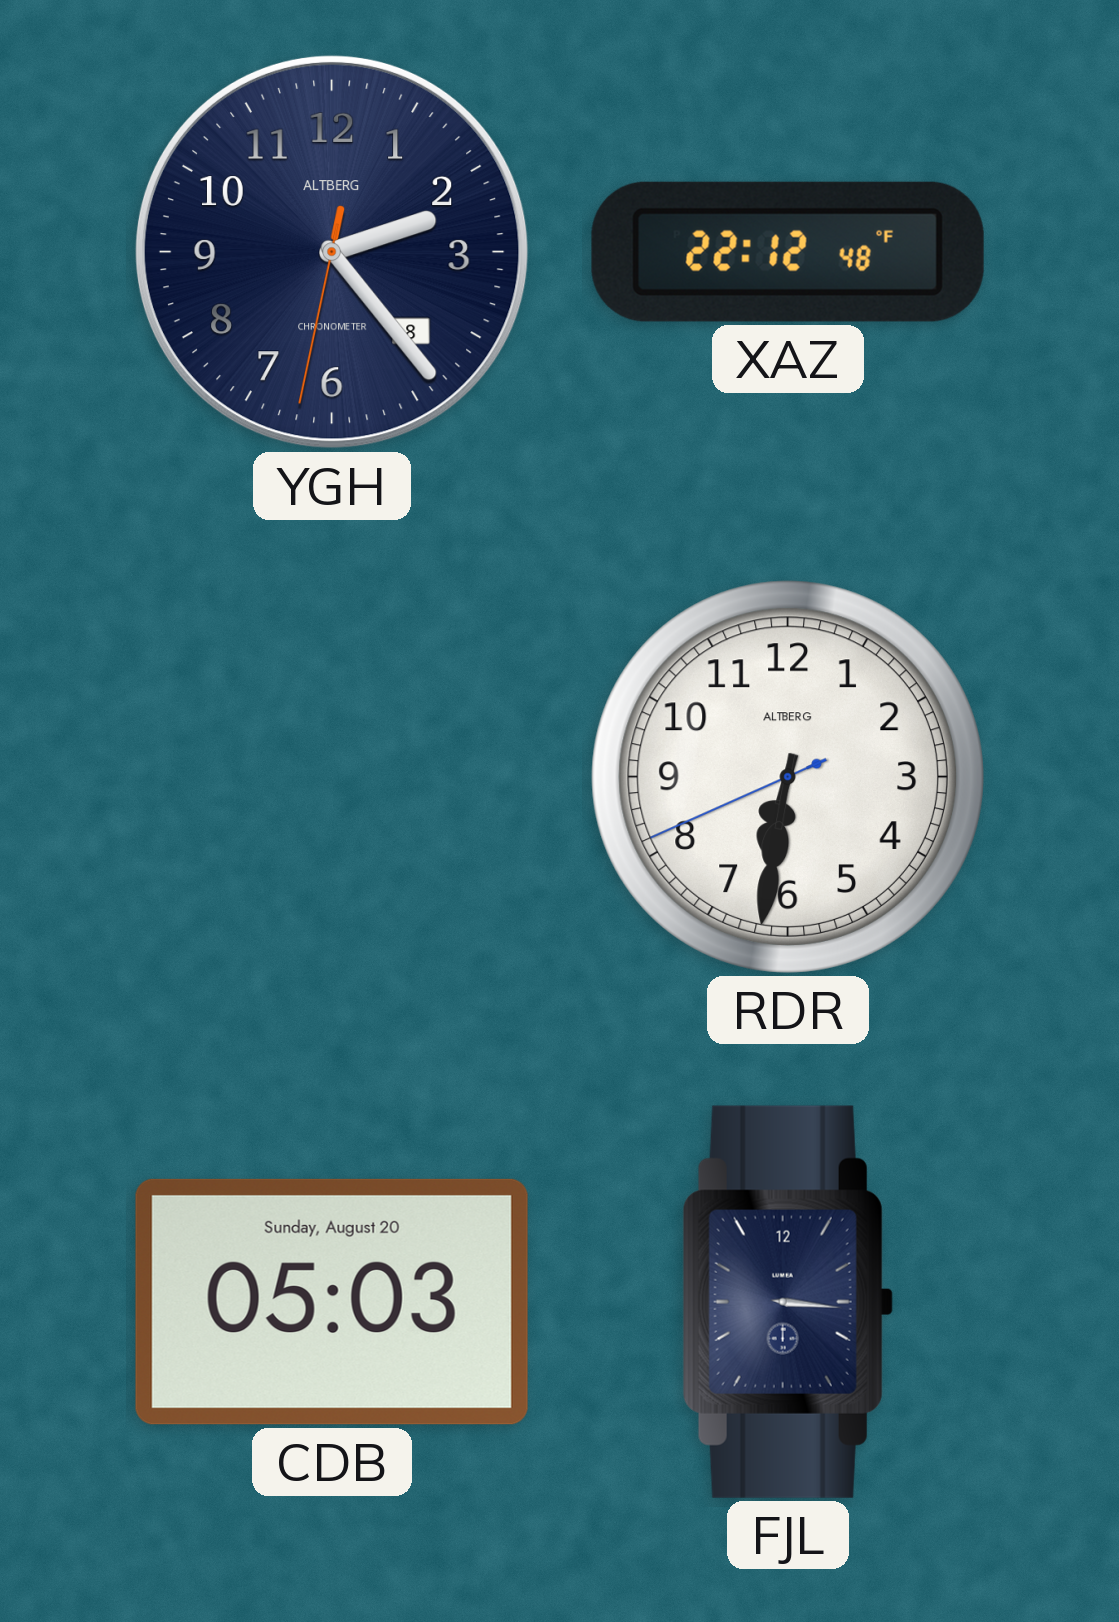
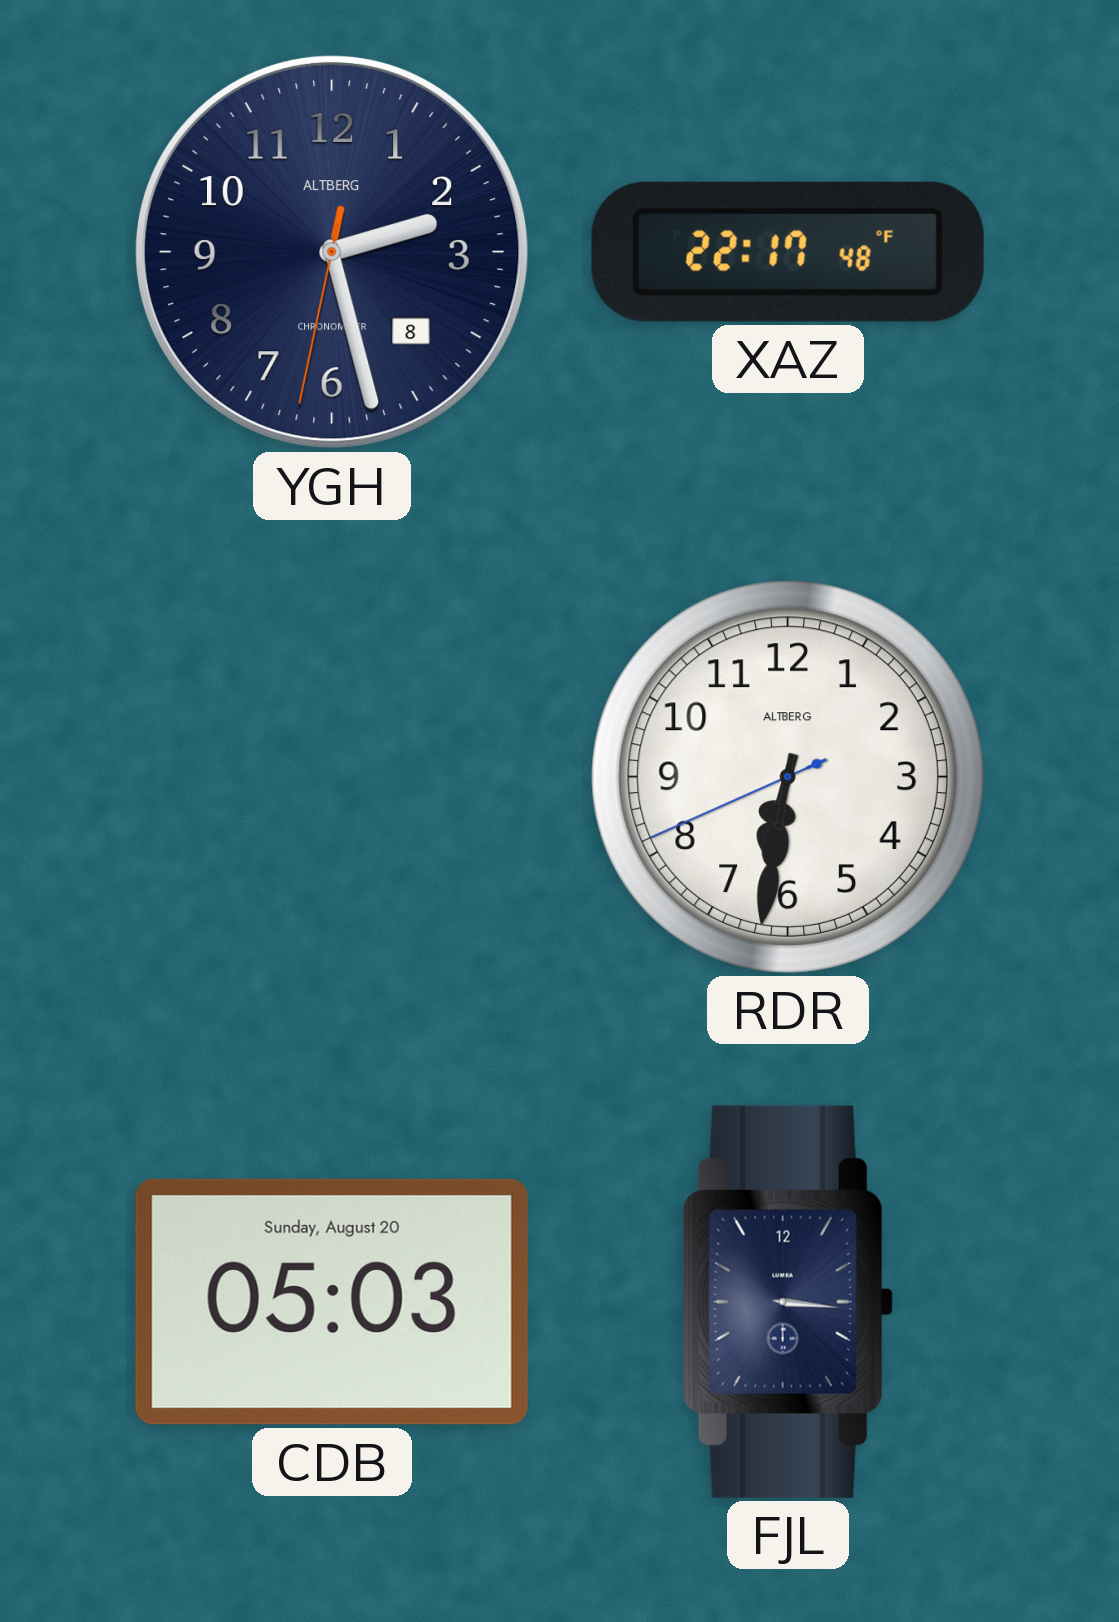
YGH: 2:23 -> 2:27
XAZ: 22:12 -> 22:17
